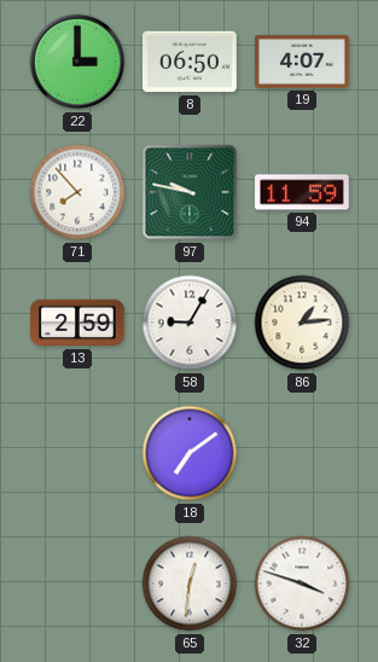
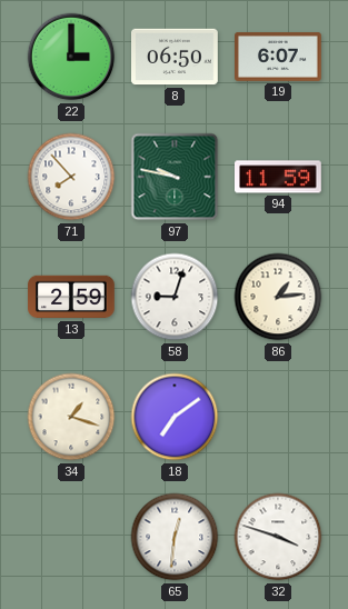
19: 4:07 -> 6:07
58: 9:05 -> 9:03
34: none -> 1:18
